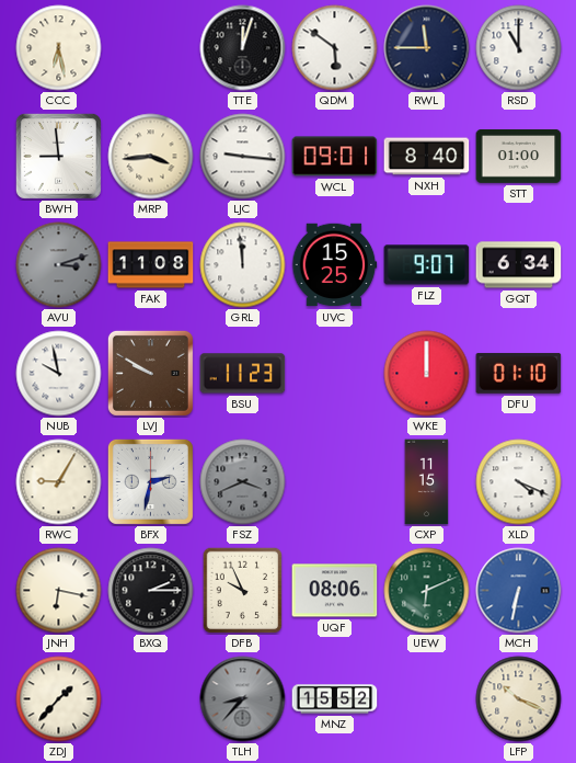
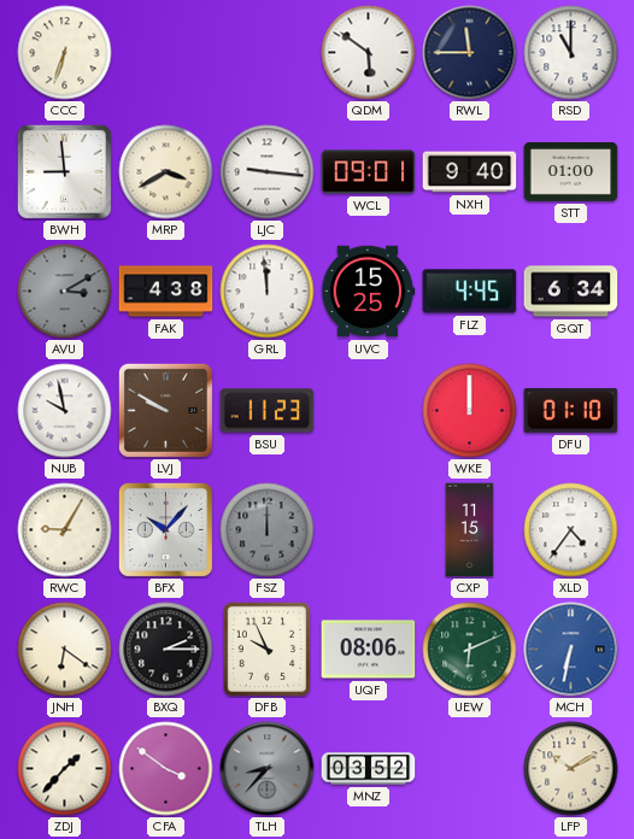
CCC: 6:28 -> 6:33
TTE: 12:03 -> none
MRP: 3:44 -> 3:40
NXH: 8:40 -> 9:40
AVU: 3:12 -> 3:10
FAK: 11:08 -> 4:38
FLZ: 9:07 -> 4:45
BFX: 2:32 -> 10:07
FSZ: 3:41 -> 12:00
XLD: 4:19 -> 4:36
JNH: 6:17 -> 6:21
CFA: none -> 3:51
MNZ: 15:52 -> 03:52
LFP: 10:19 -> 10:10
